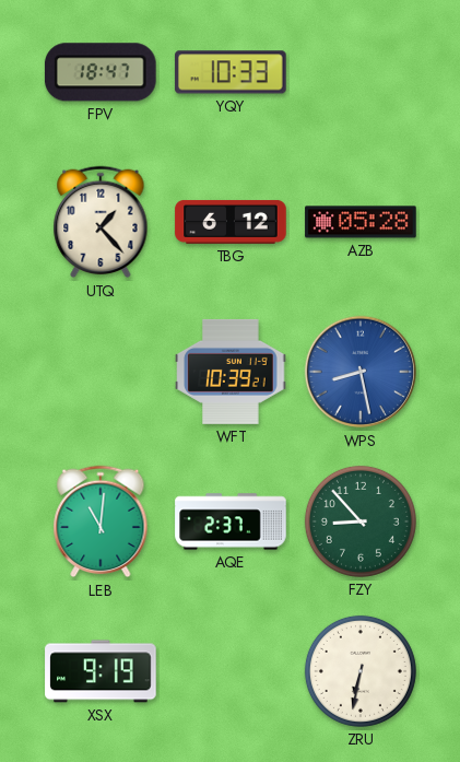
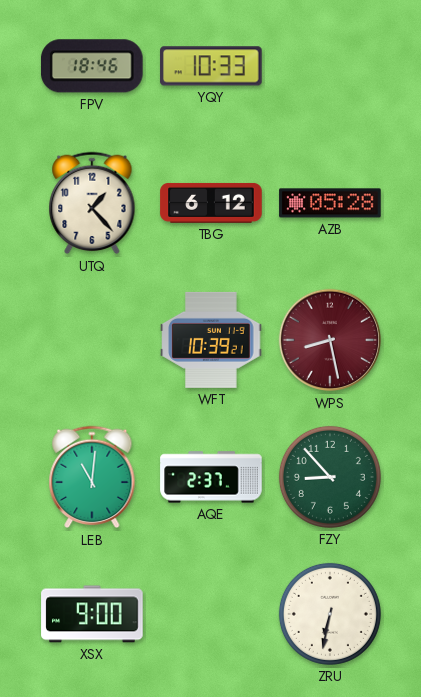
FPV: 18:47 -> 18:46
WPS dial: blue -> burgundy
XSX: 9:19 -> 9:00
